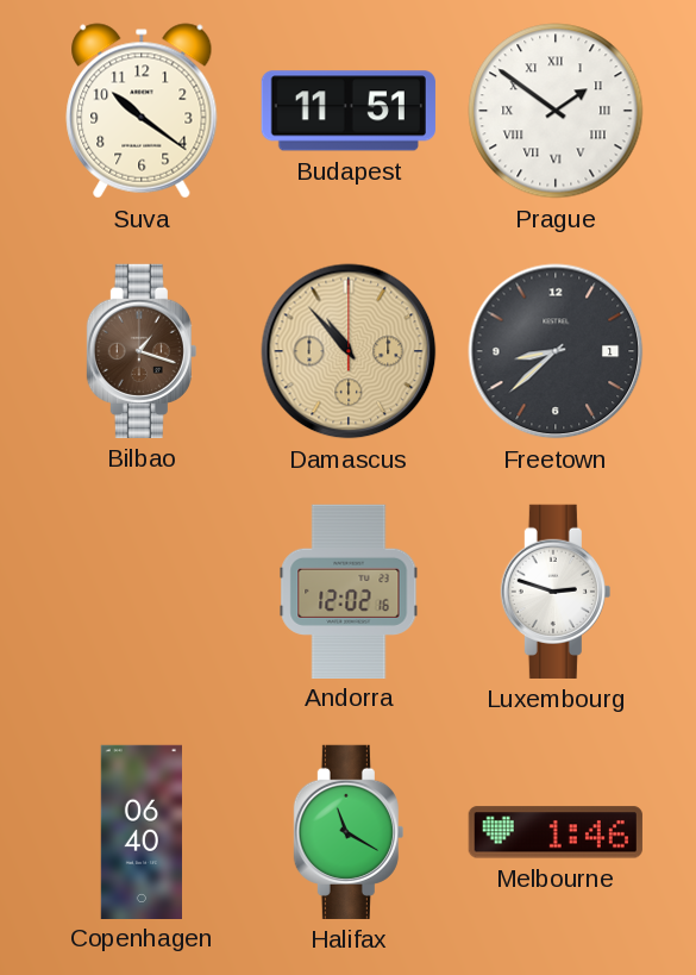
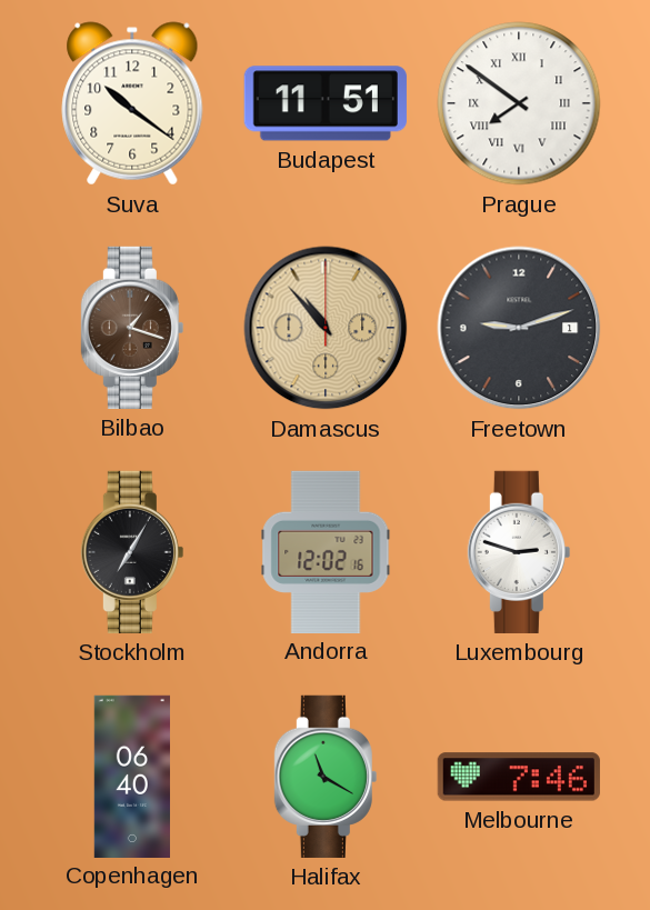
Prague: 1:51 -> 7:51
Freetown: 8:38 -> 9:12
Stockholm: none -> 7:05
Melbourne: 1:46 -> 7:46
